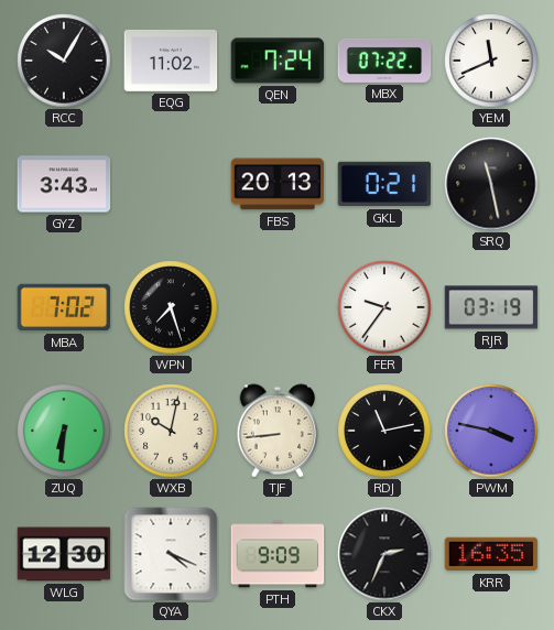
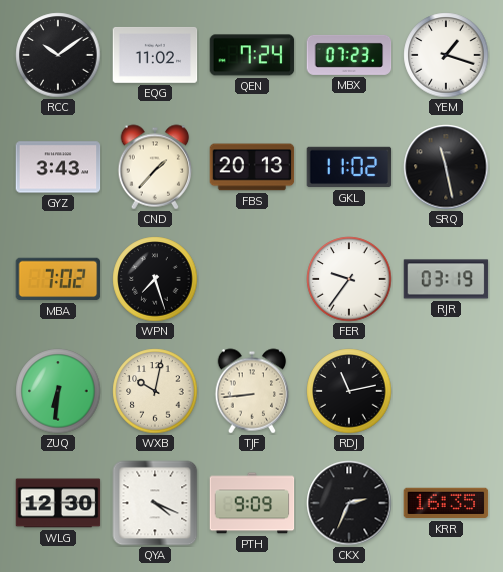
RCC: 10:05 -> 10:09
MBX: 07:22 -> 07:23
YEM: 11:41 -> 1:18
CND: none -> 1:37
GKL: 0:21 -> 11:02
PWM: 3:47 -> none
